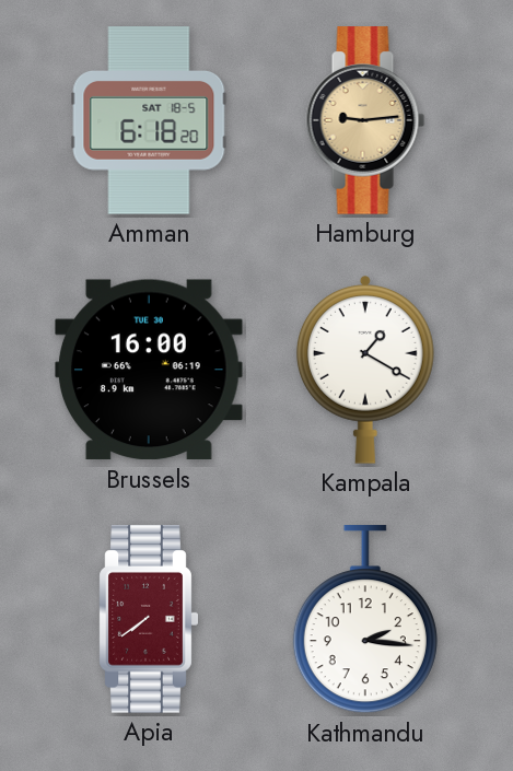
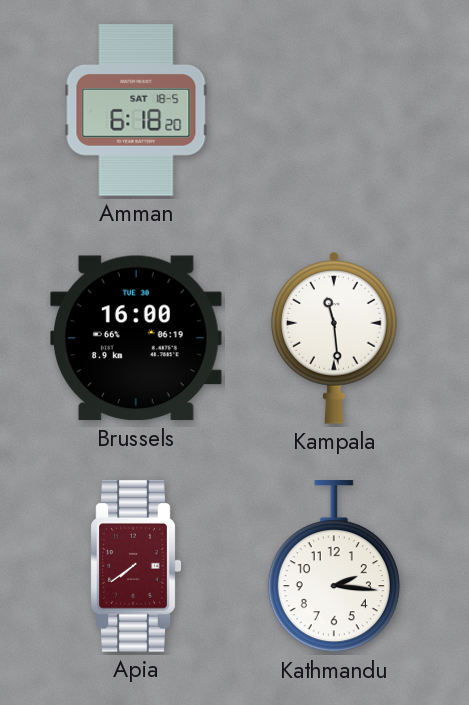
Hamburg: 9:14 -> none
Kampala: 1:20 -> 11:29
